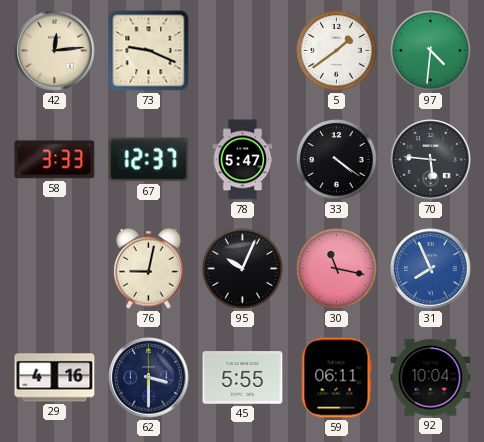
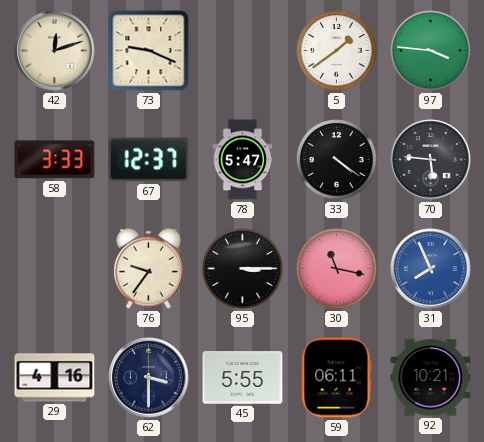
42: 12:14 -> 12:12
97: 4:31 -> 3:46
76: 9:02 -> 9:36
95: 10:04 -> 3:15
92: 10:04 -> 10:21
